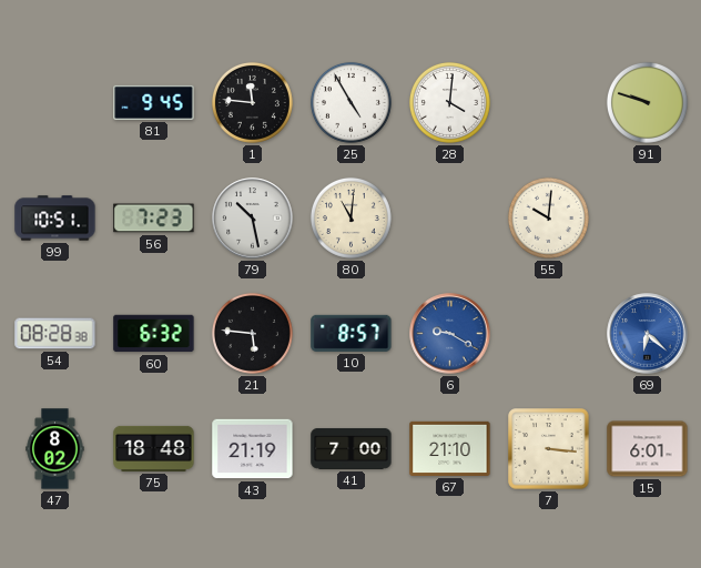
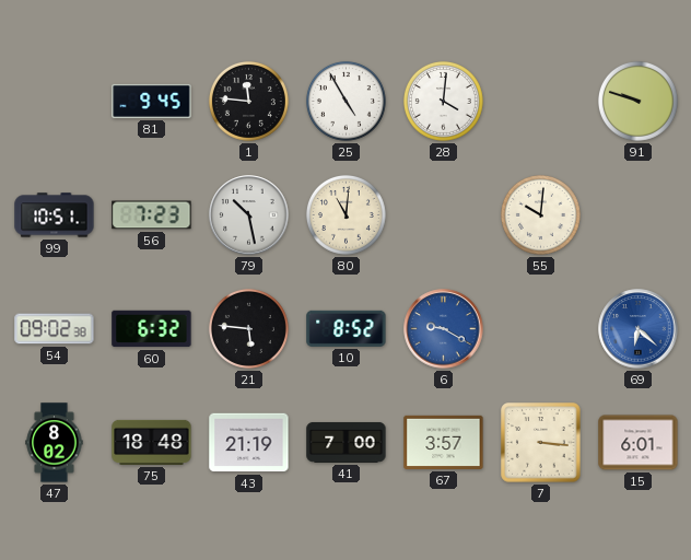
54: 08:28 -> 09:02
10: 8:57 -> 8:52
67: 21:10 -> 3:57
